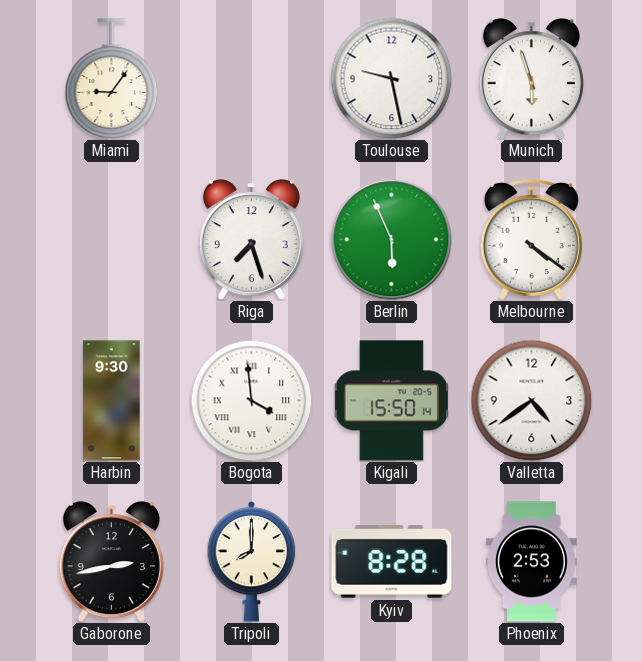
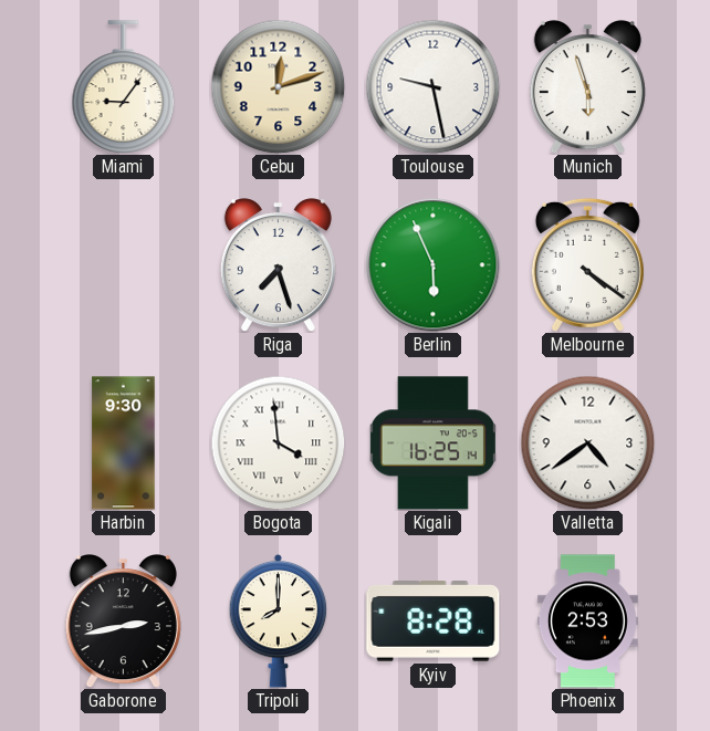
Cebu: none -> 12:12
Kigali: 15:50 -> 16:25
